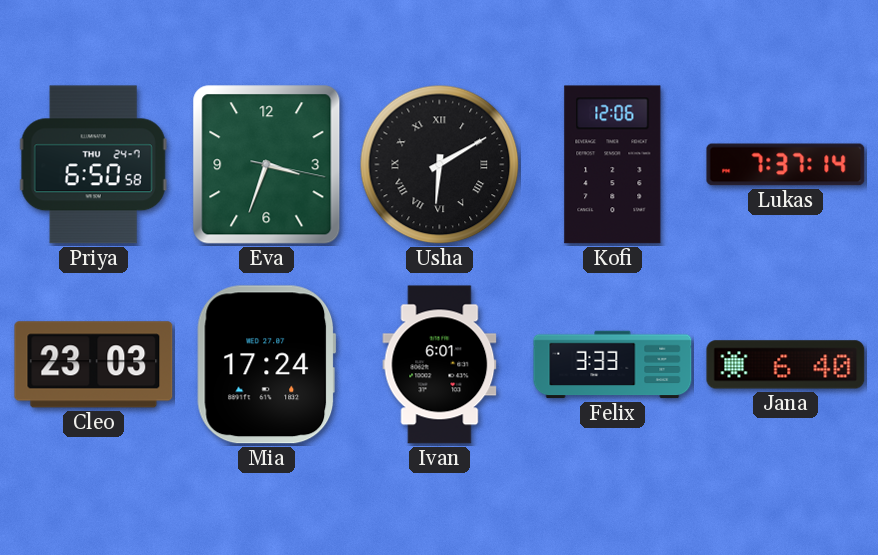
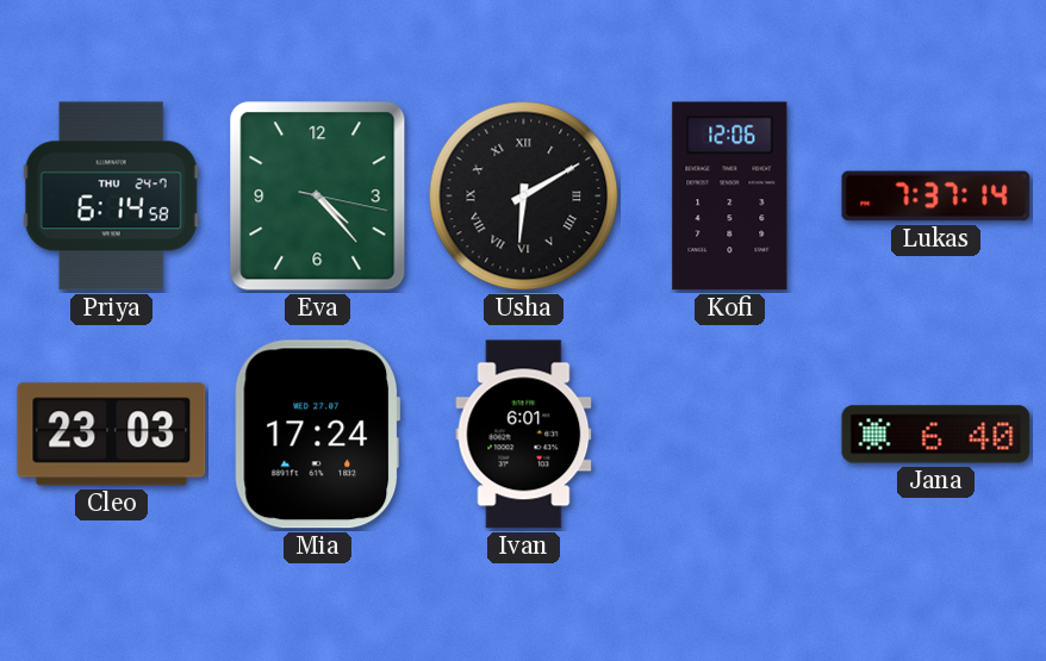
Priya: 6:50 -> 6:14
Eva: 3:33 -> 4:23
Felix: 3:33 -> none
